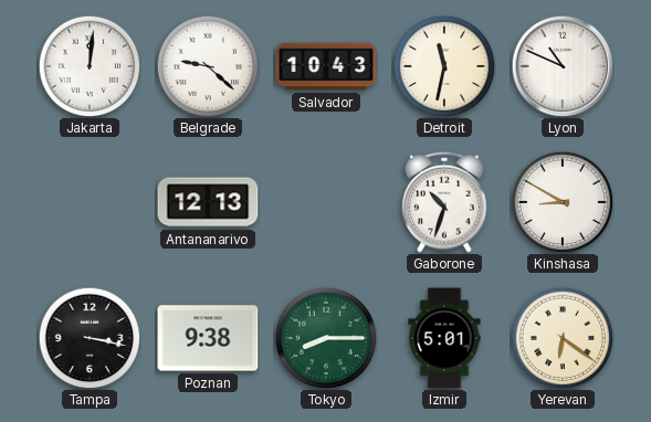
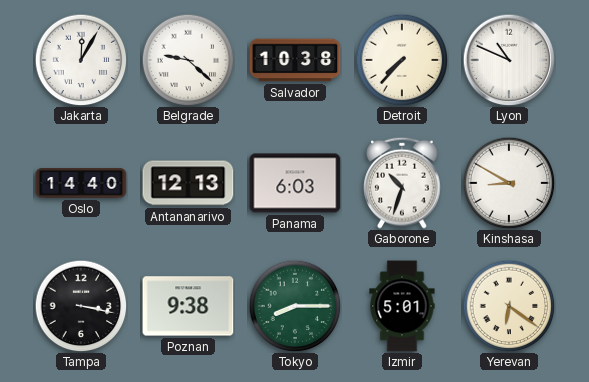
Jakarta: 12:01 -> 12:05
Salvador: 10:43 -> 10:38
Detroit: 11:32 -> 7:37
Oslo: none -> 14:40
Panama: none -> 6:03
